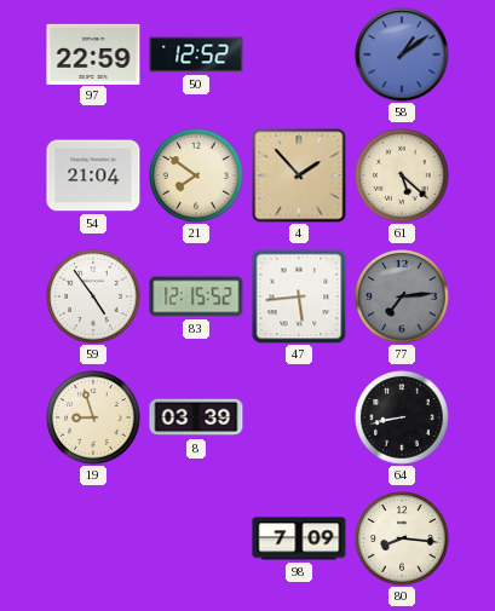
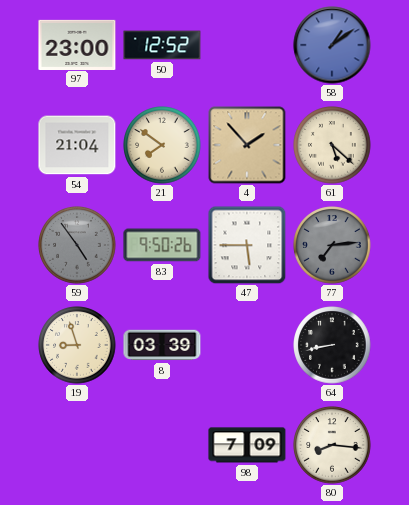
97: 22:59 -> 23:00
59 dial: white -> grey
83: 12:15 -> 9:50
47: 5:44 -> 5:45
